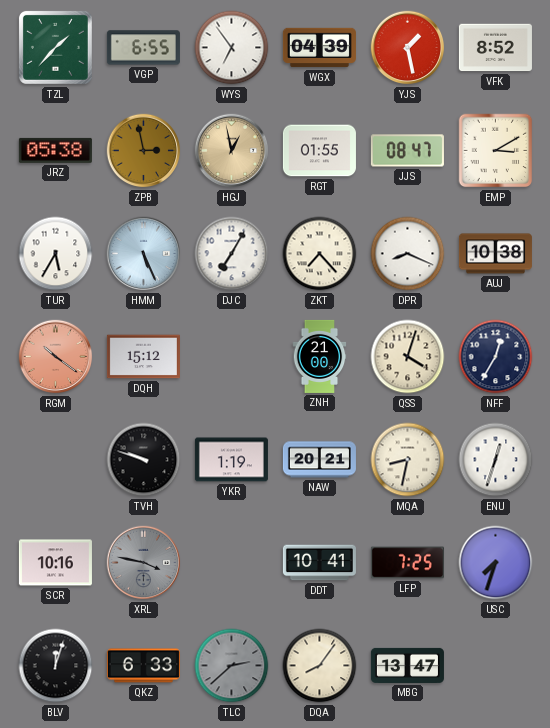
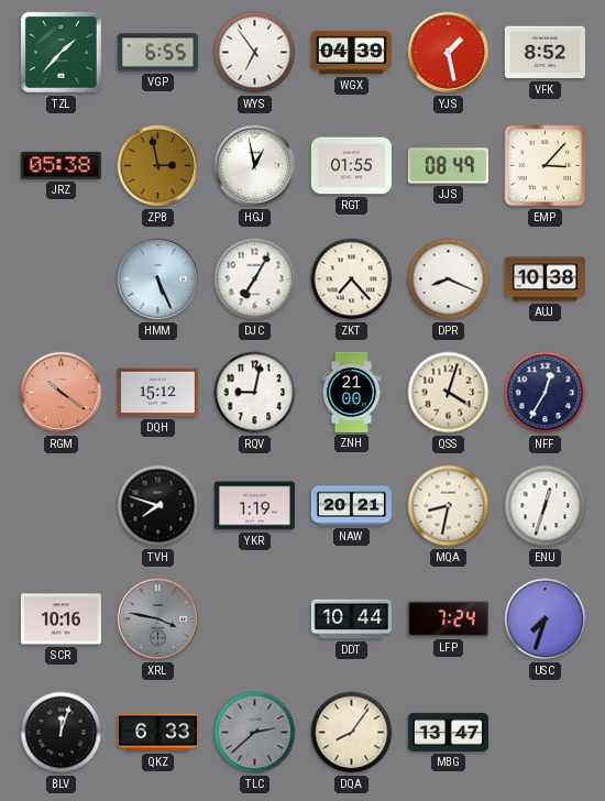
HGJ dial: champagne -> white
JJS: 08:47 -> 08:49
EMP: 3:10 -> 3:07
TUR: 5:35 -> none
RQV: none -> 9:02
TVH: 9:48 -> 7:48
DDT: 10:41 -> 10:44
LFP: 7:25 -> 7:24
